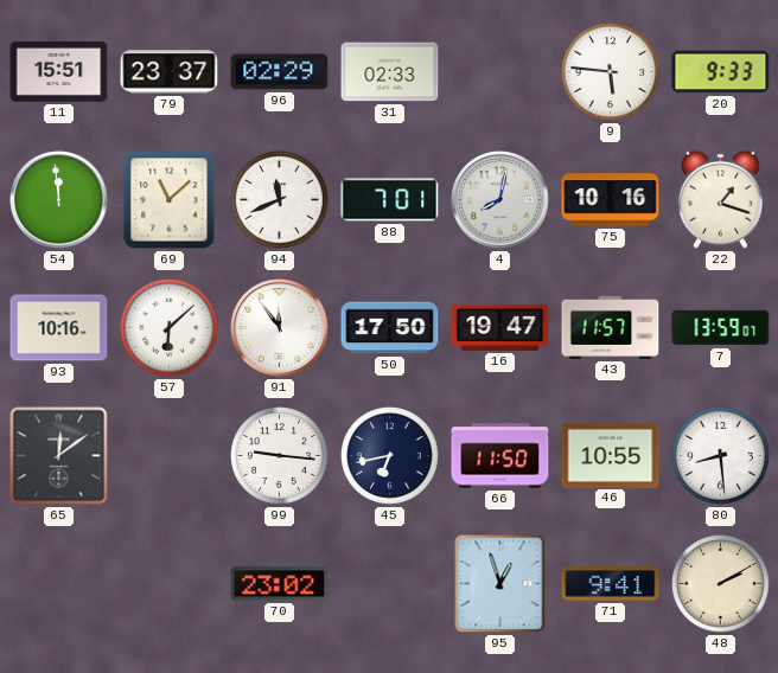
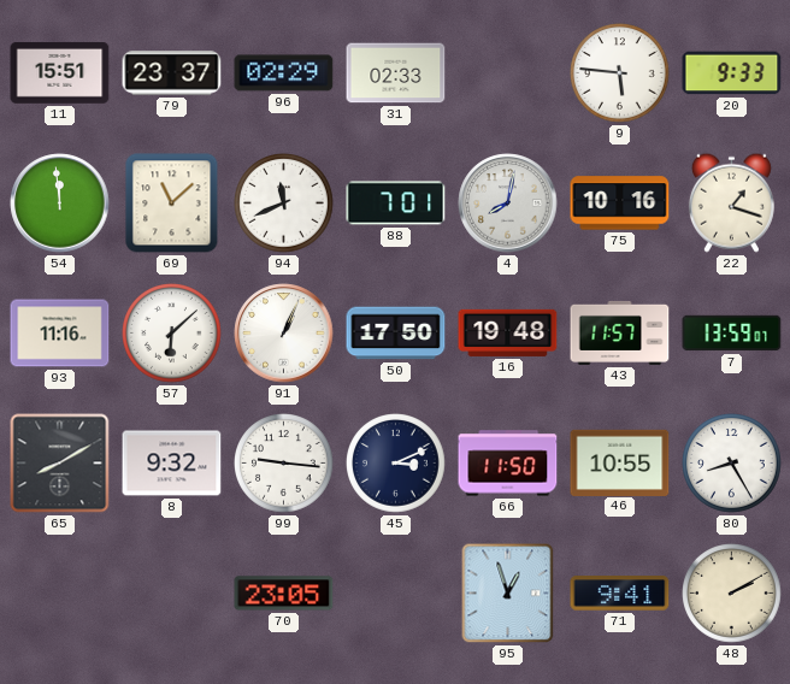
93: 10:16 -> 11:16
91: 11:54 -> 1:04
16: 19:47 -> 19:48
65: 12:09 -> 8:10
8: none -> 9:32
45: 6:43 -> 3:11
80: 8:29 -> 8:25
70: 23:02 -> 23:05
